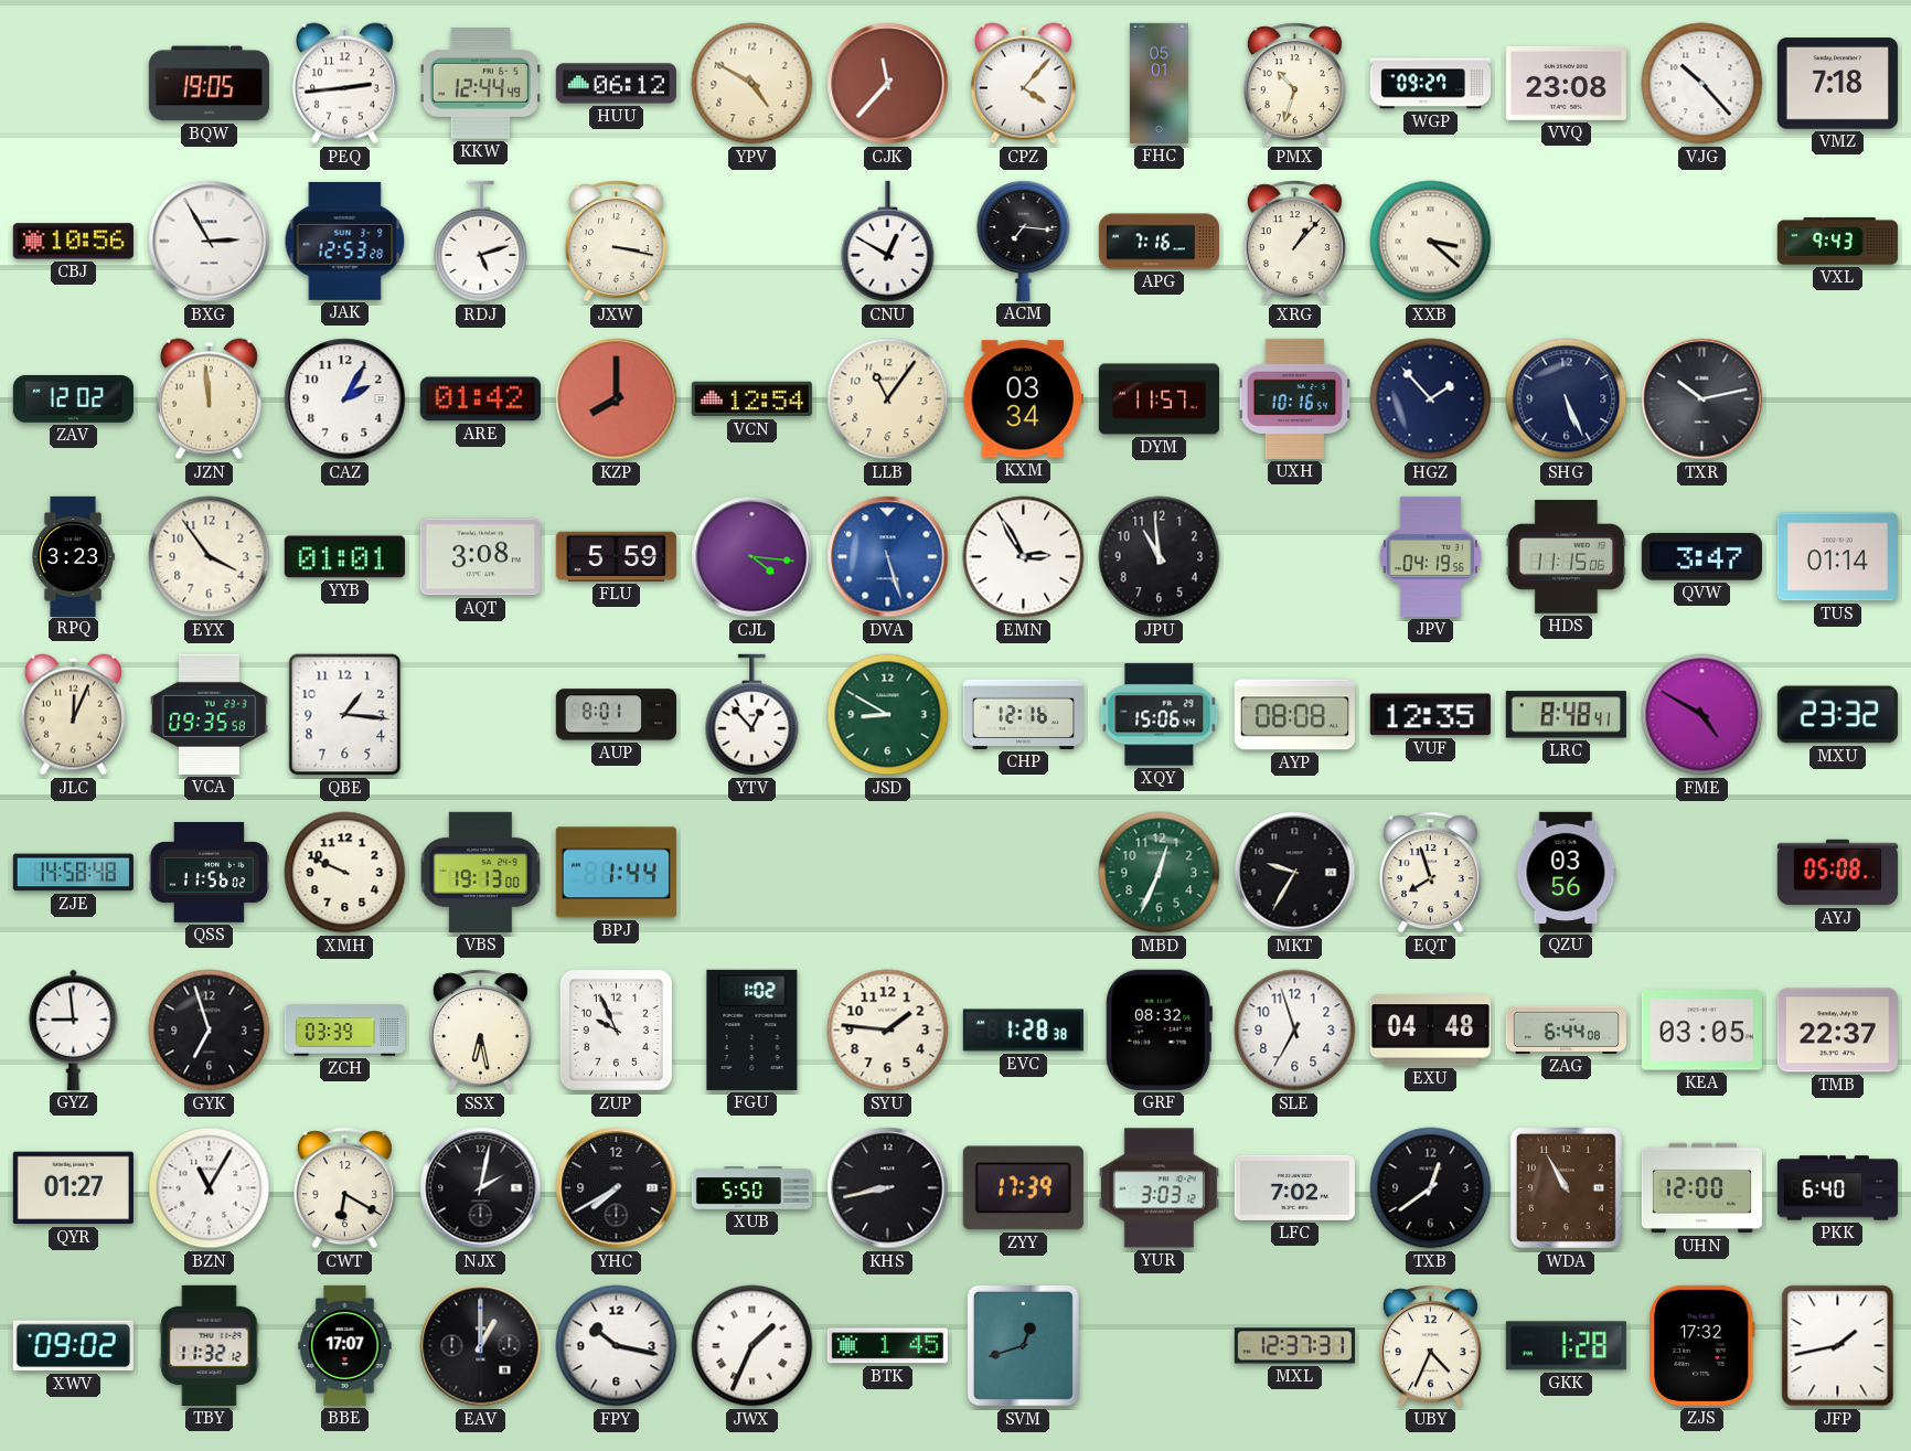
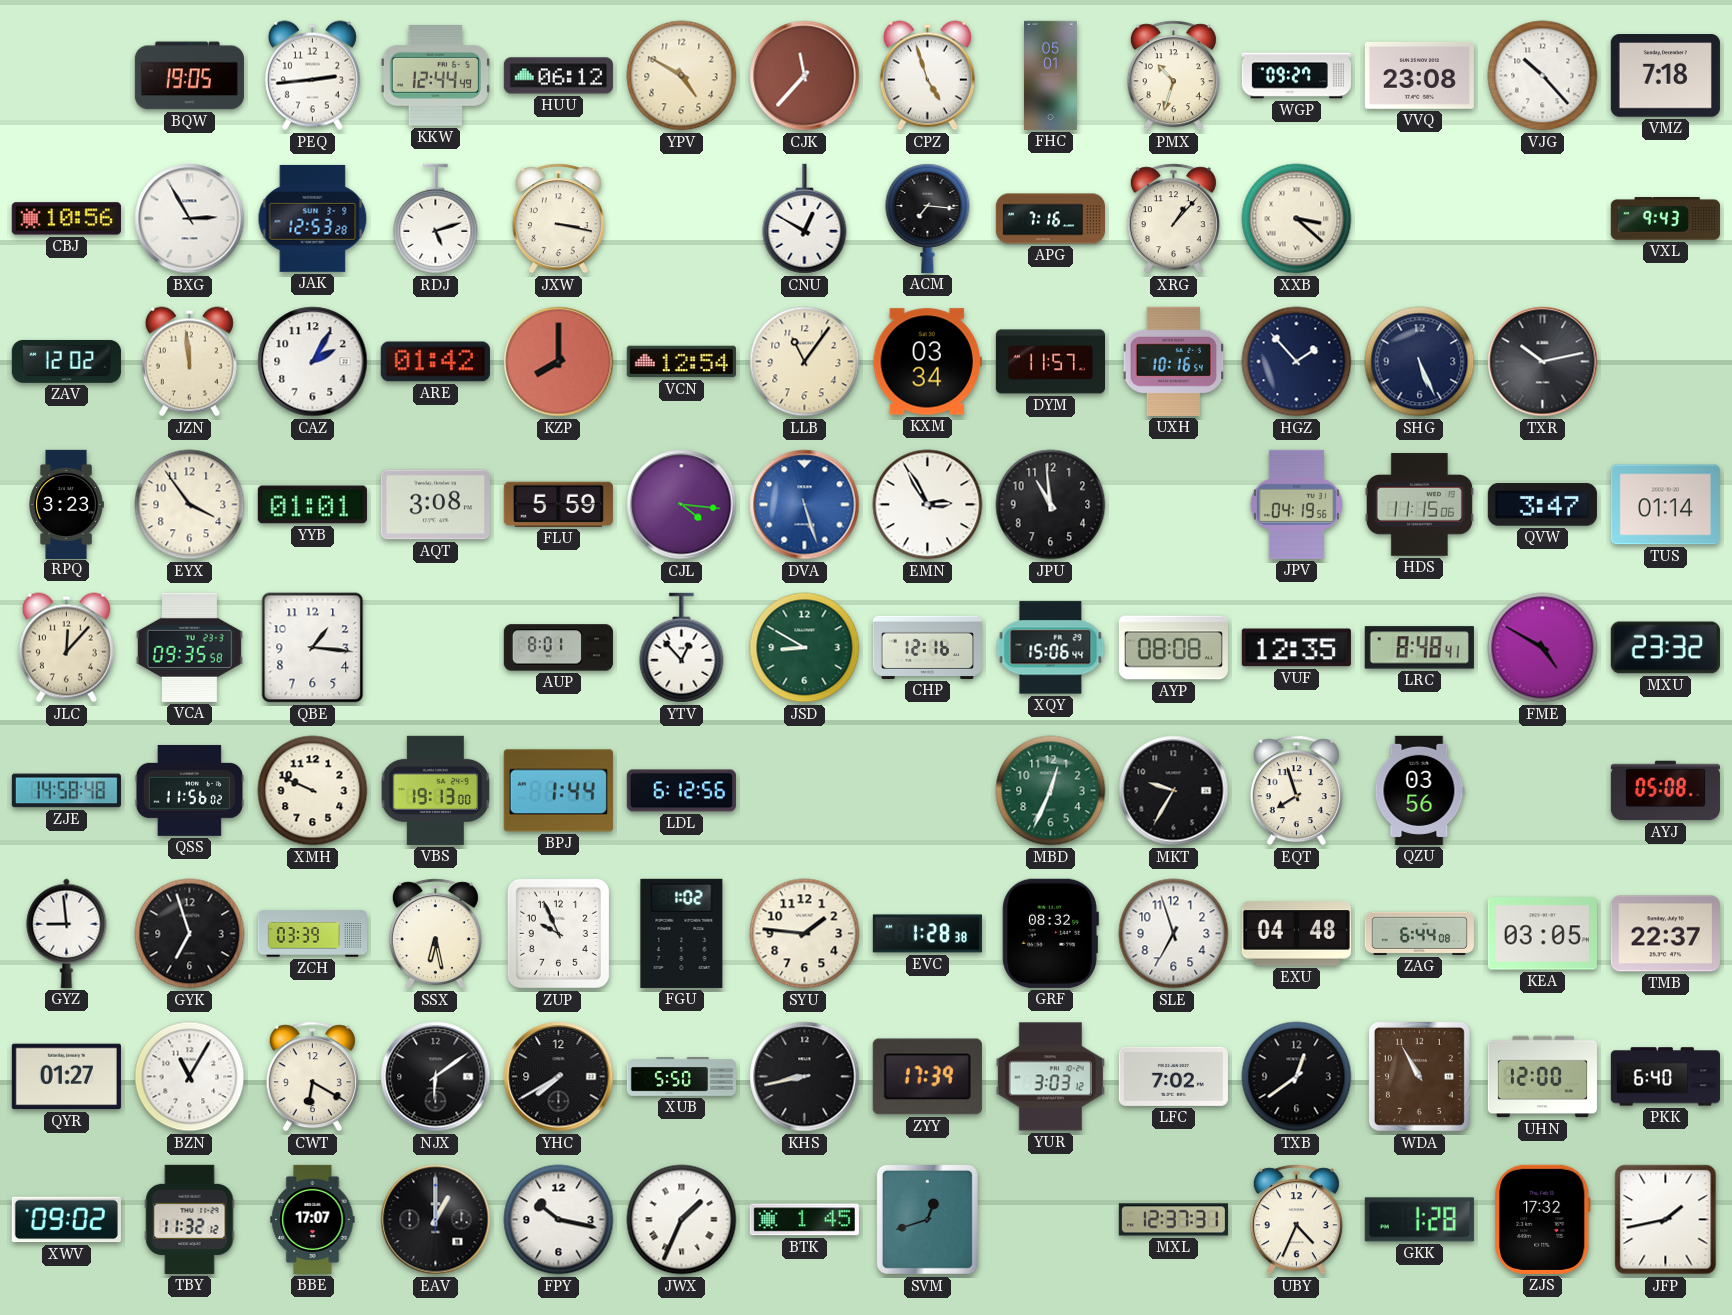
CPZ: 4:07 -> 4:57
JLC: 12:04 -> 12:07
LDL: none -> 6:12
NJX: 2:02 -> 6:09
